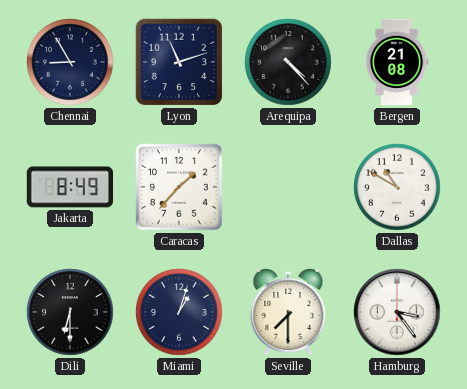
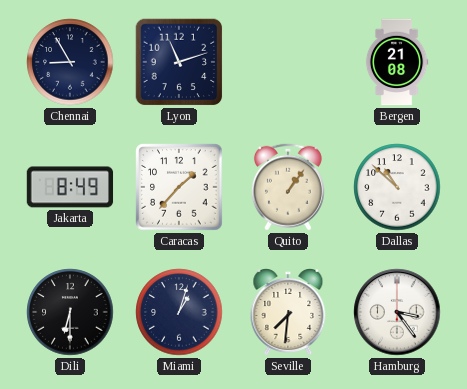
Arequipa: 4:23 -> none
Quito: none -> 1:06
Dallas: 10:50 -> 10:52
Seville: 7:30 -> 7:31
